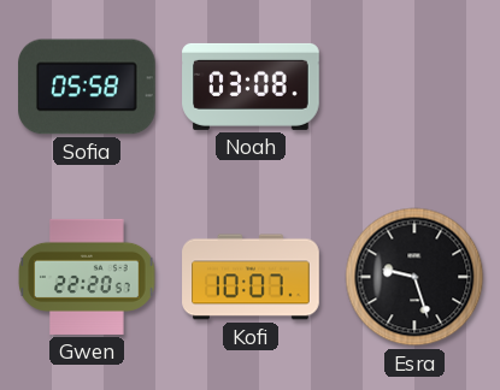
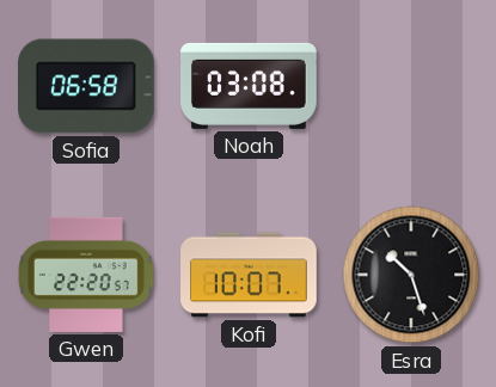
Sofia: 05:58 -> 06:58
Esra: 9:27 -> 10:27
